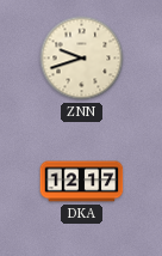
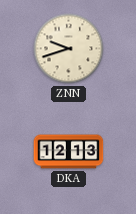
DKA: 12:17 -> 12:13
